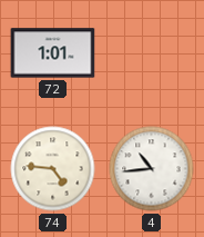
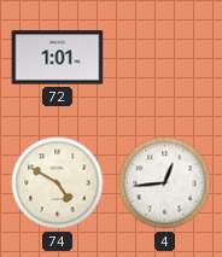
74: 4:46 -> 4:50
4: 10:44 -> 12:44
